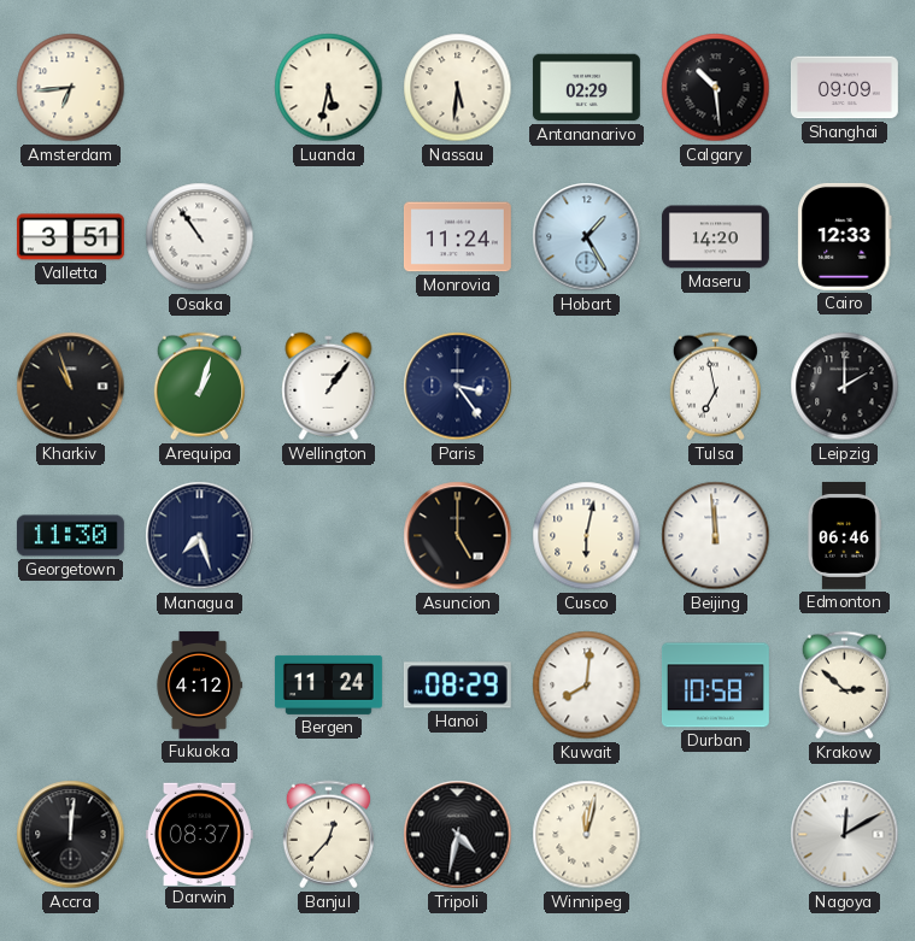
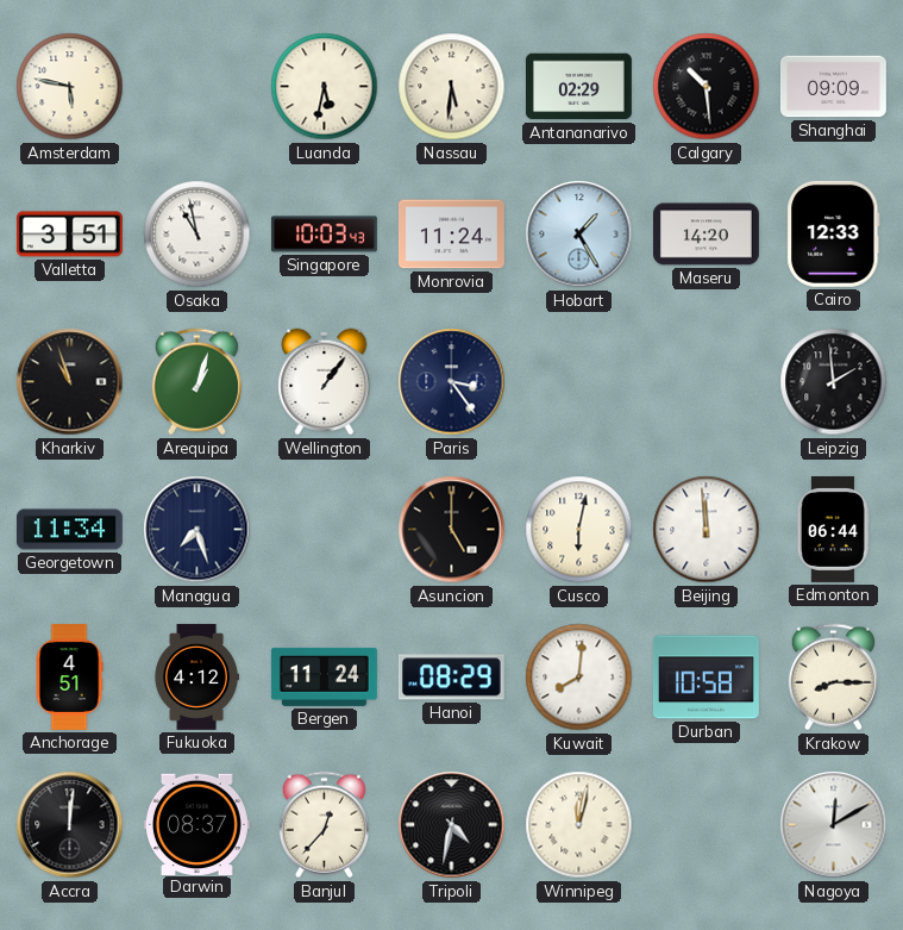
Amsterdam: 6:44 -> 5:47
Osaka: 10:54 -> 10:58
Singapore: none -> 10:03
Tulsa: 6:58 -> none
Leipzig: 2:00 -> 1:59
Georgetown: 11:30 -> 11:34
Edmonton: 06:46 -> 06:44
Anchorage: none -> 4:51
Krakow: 2:52 -> 8:15
